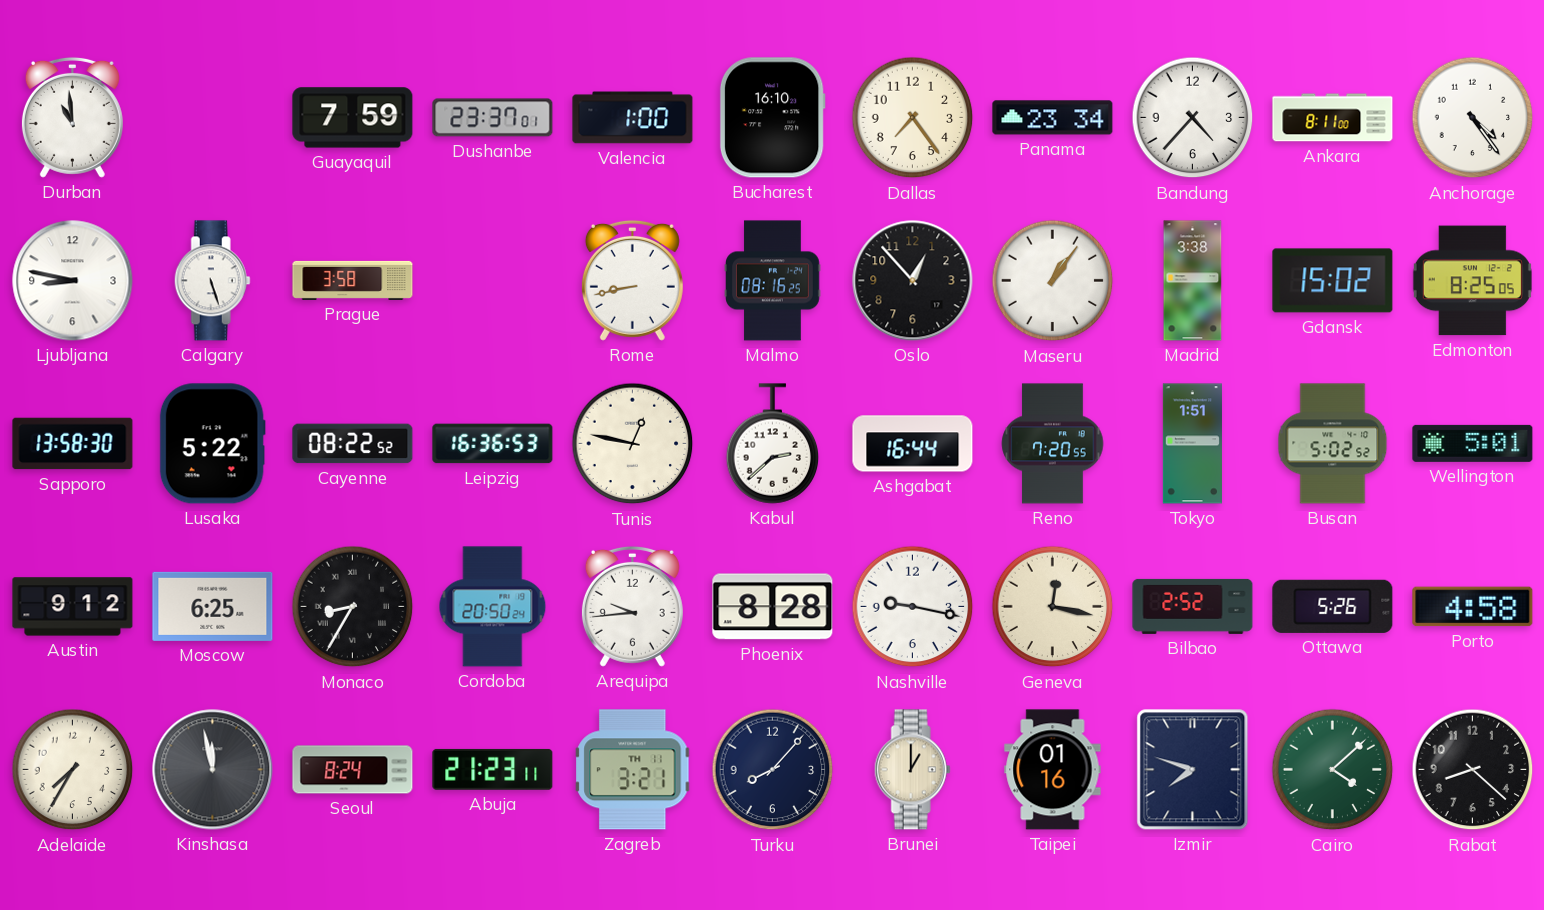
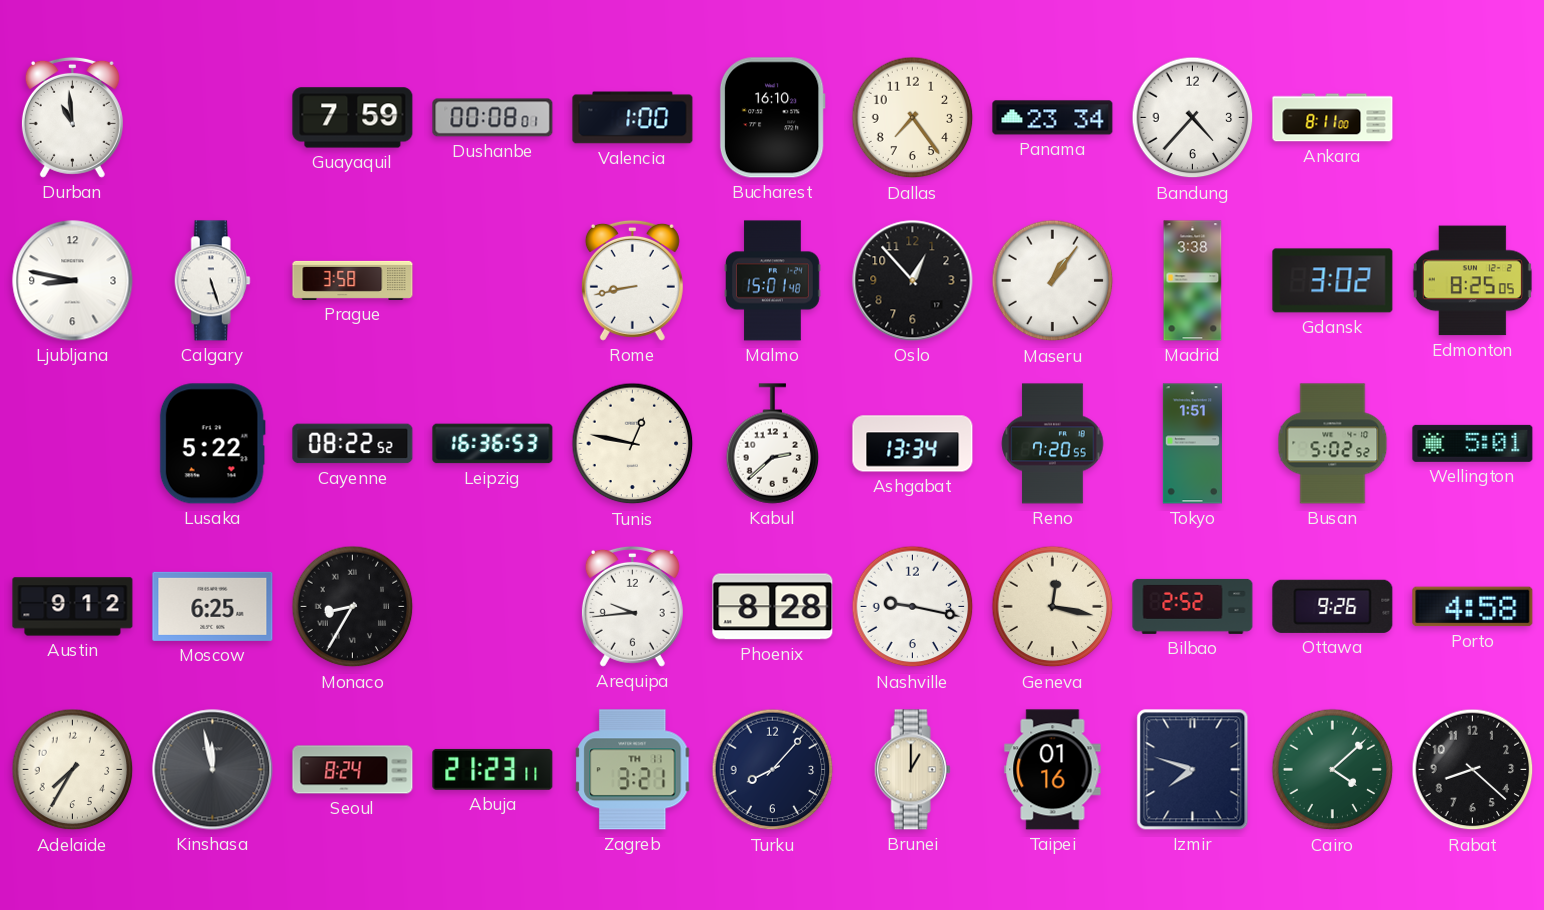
Dushanbe: 23:37 -> 00:08
Anchorage: 4:24 -> none
Malmo: 08:16 -> 15:01
Gdansk: 15:02 -> 3:02
Sapporo: 13:58 -> none
Ashgabat: 16:44 -> 13:34
Cordoba: 20:50 -> none
Ottawa: 5:26 -> 9:26
